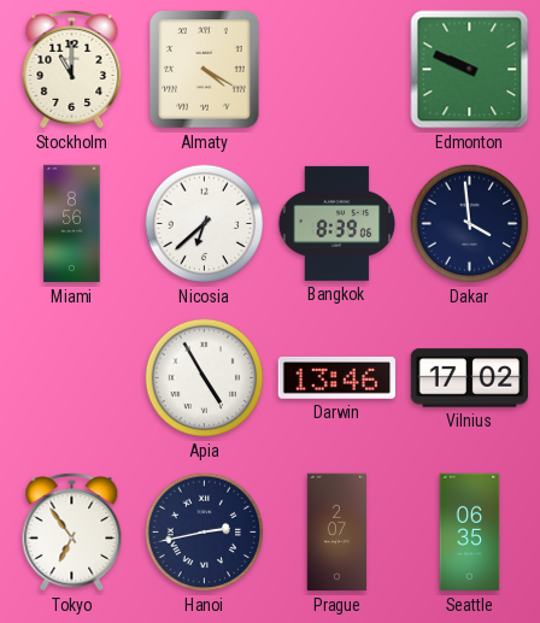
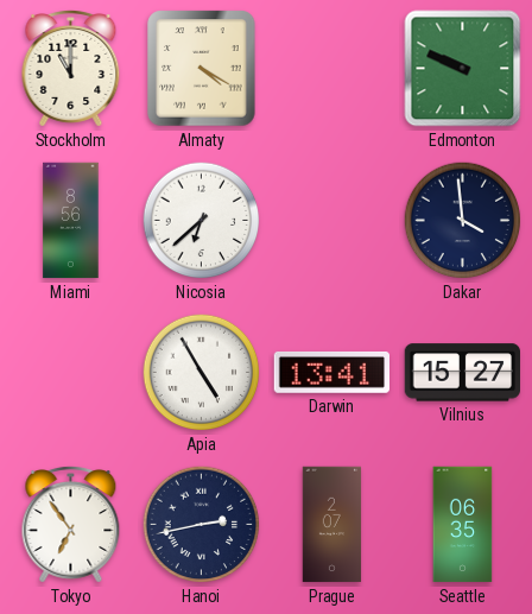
Bangkok: 8:39 -> none
Darwin: 13:46 -> 13:41
Vilnius: 17:02 -> 15:27
